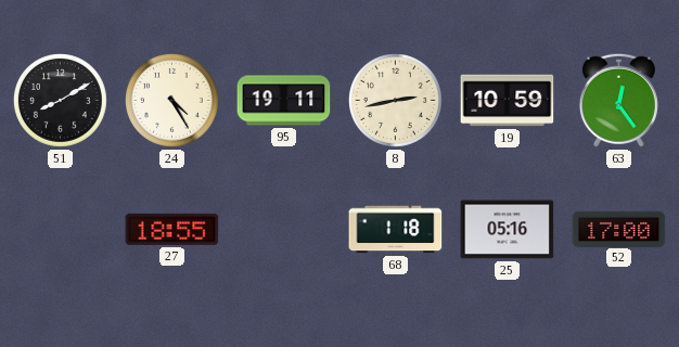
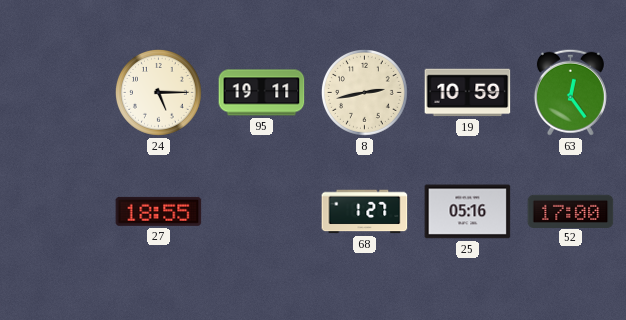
51: 8:10 -> none
24: 4:25 -> 5:15
68: 1:18 -> 1:27
